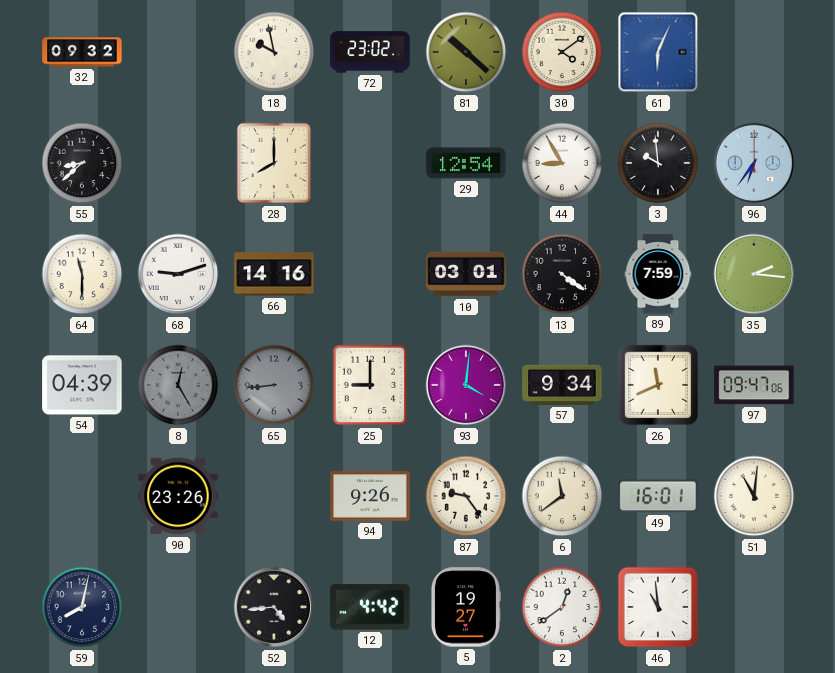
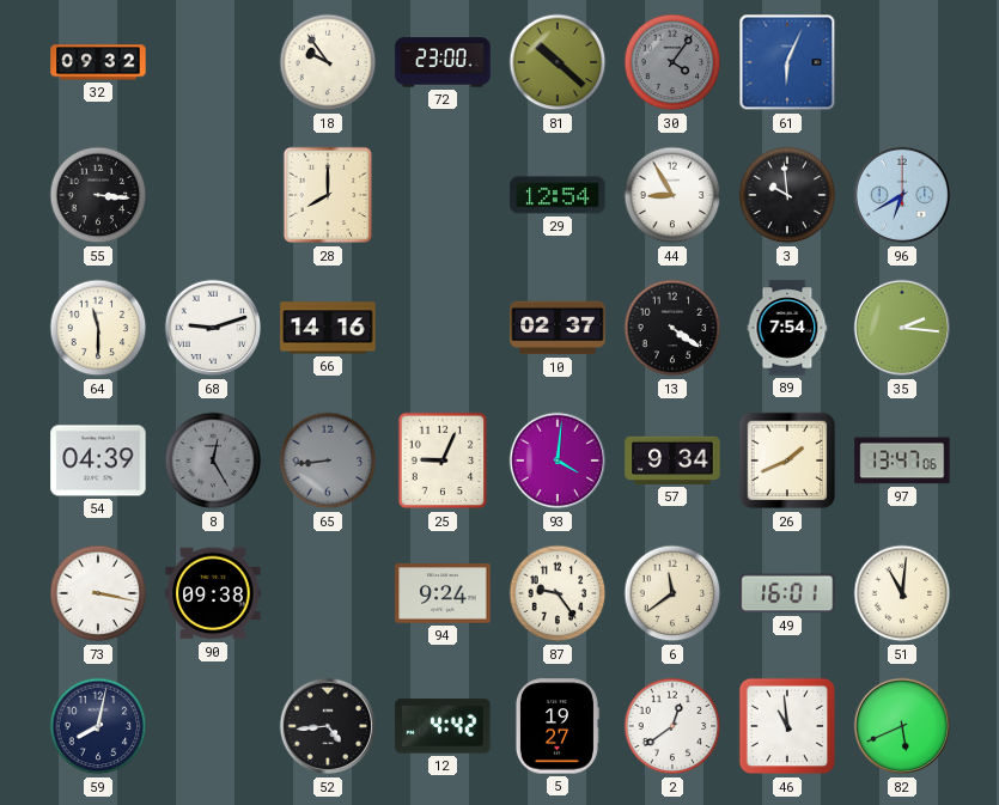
18: 9:58 -> 9:54
72: 23:02 -> 23:00
30: 4:09 -> 4:06
30 dial: cream -> grey
55: 8:38 -> 3:16
96: 6:36 -> 6:40
10: 03:01 -> 02:37
89: 7:59 -> 7:54
25: 9:00 -> 9:04
26: 11:41 -> 1:41
97: 09:47 -> 13:47
73: none -> 3:17
90: 23:26 -> 09:38
94: 9:26 -> 9:24
82: none -> 5:41
